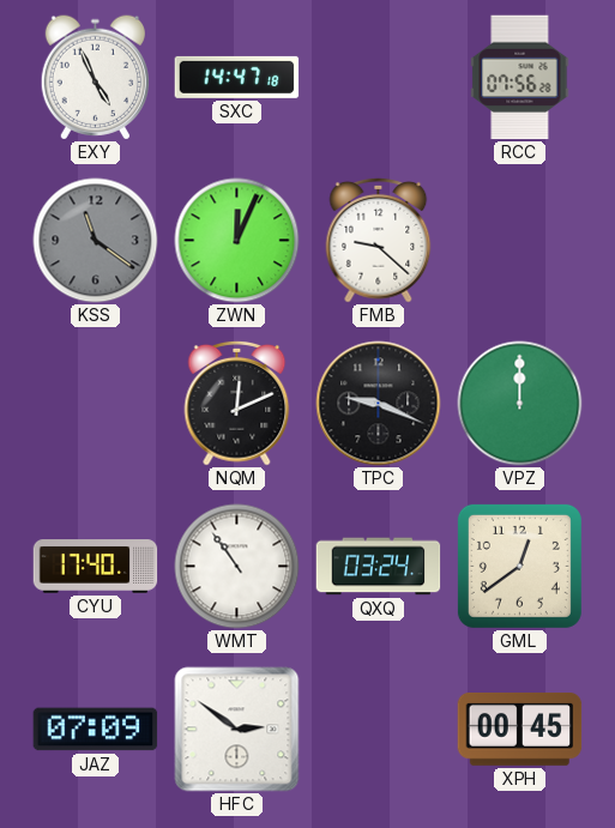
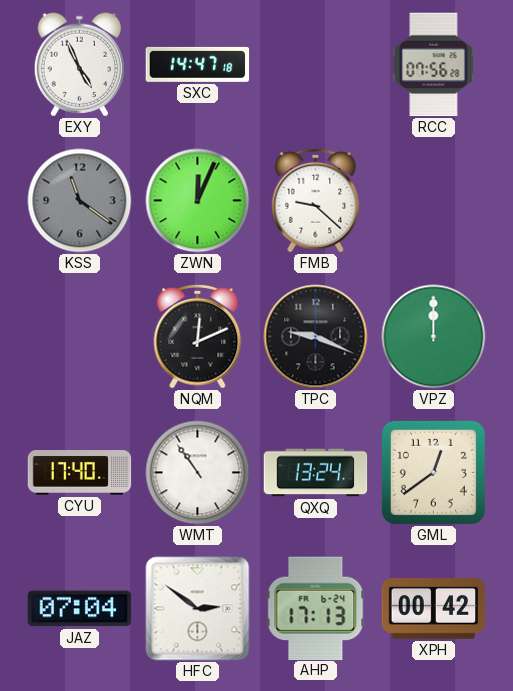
QXQ: 03:24 -> 13:24
JAZ: 07:09 -> 07:04
AHP: none -> 17:13
XPH: 00:45 -> 00:42
